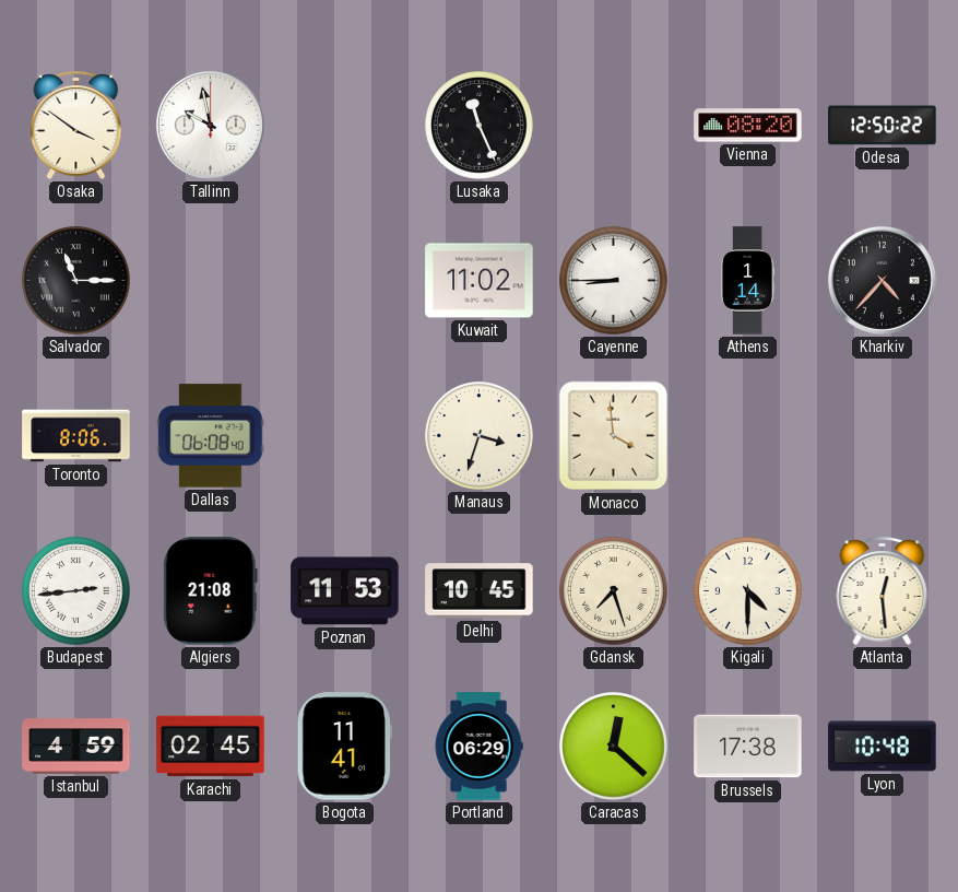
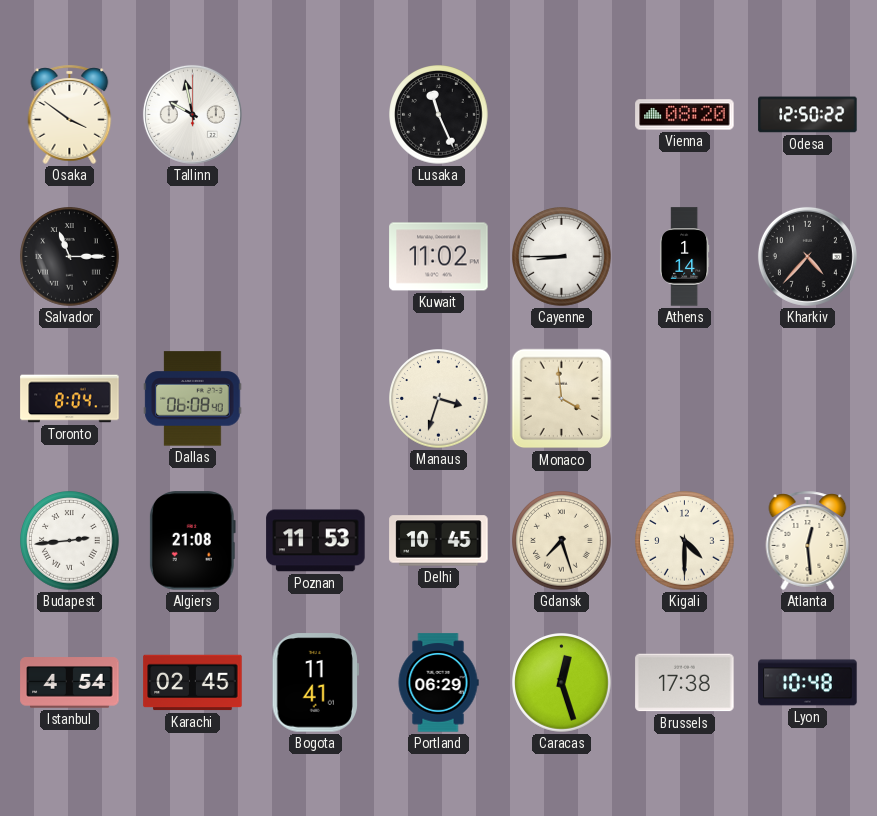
Toronto: 8:06 -> 8:04
Istanbul: 4:59 -> 4:54
Caracas: 12:22 -> 12:27
